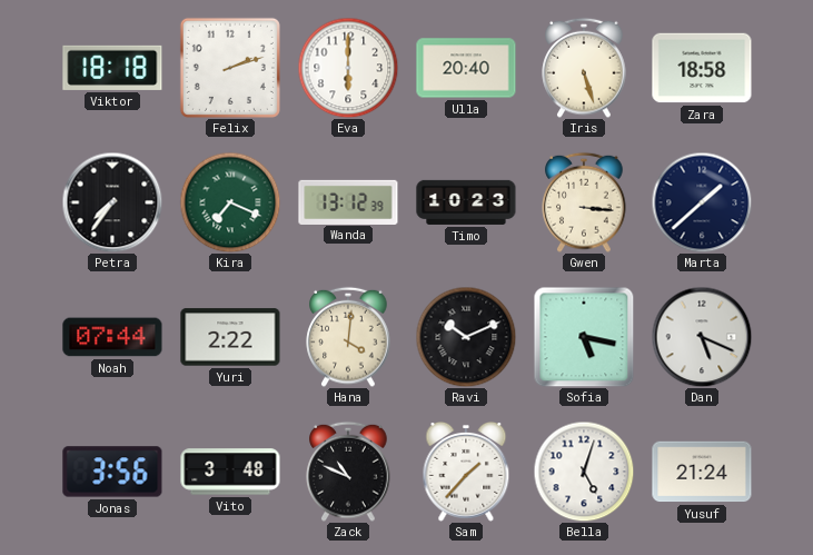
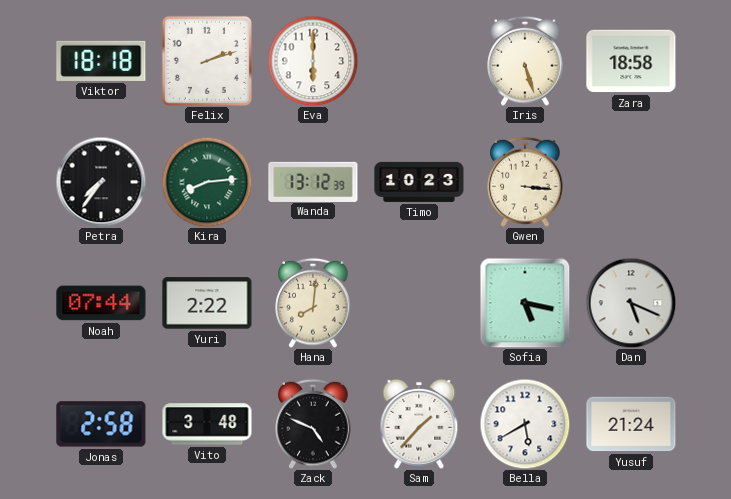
Ulla: 20:40 -> none
Kira: 7:19 -> 8:14
Marta: 1:38 -> none
Hana: 4:01 -> 8:01
Ravi: 10:11 -> none
Jonas: 3:56 -> 2:58
Zack: 10:49 -> 4:49
Bella: 5:03 -> 5:40
